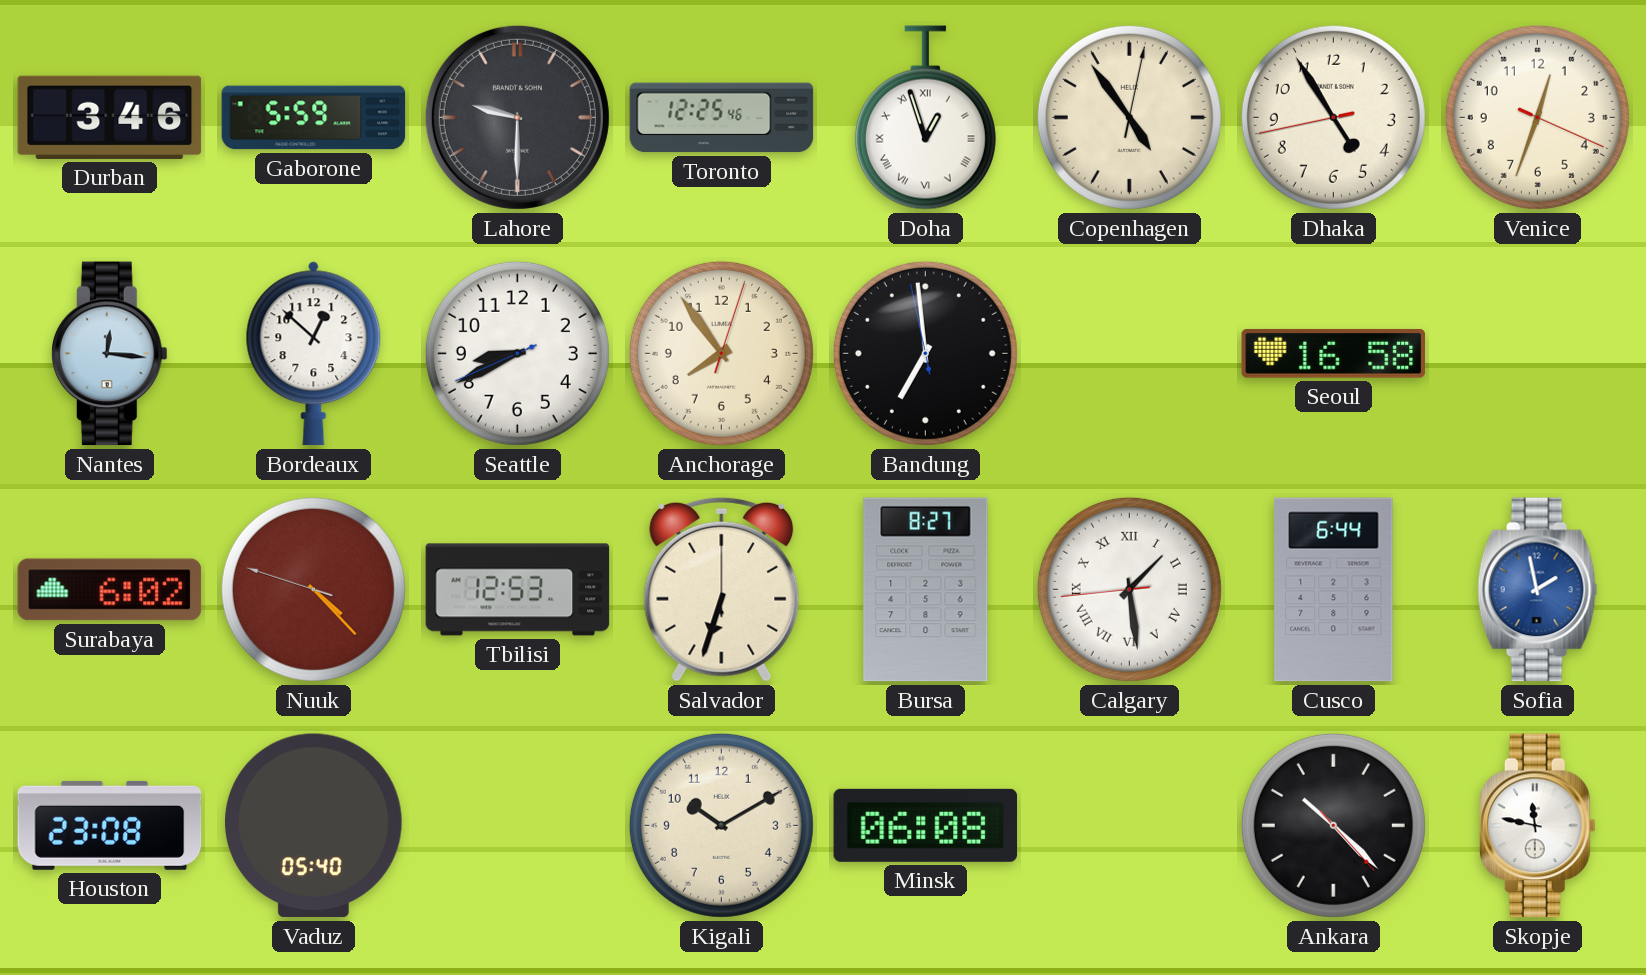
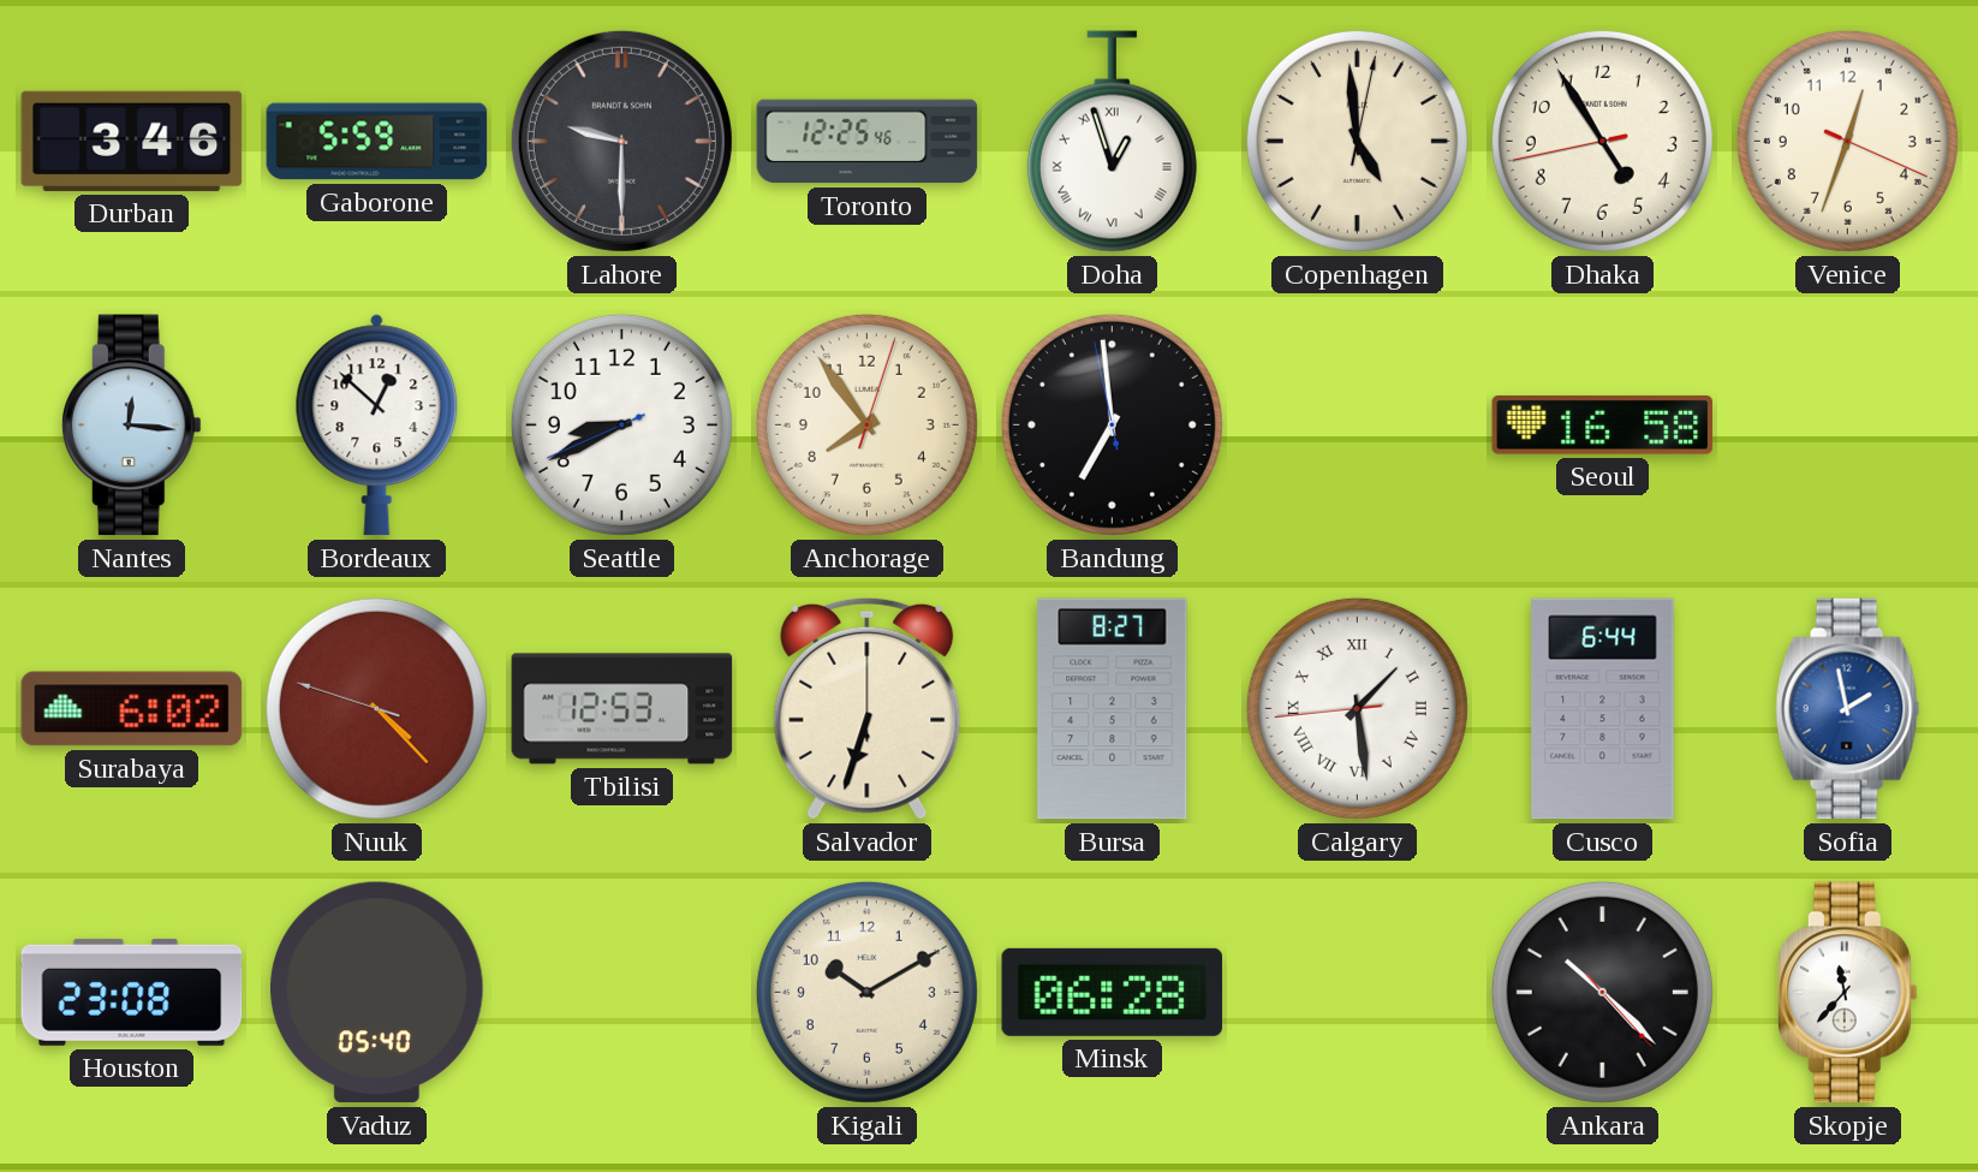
Copenhagen: 4:54 -> 4:59
Minsk: 06:08 -> 06:28
Skopje: 11:47 -> 11:37
